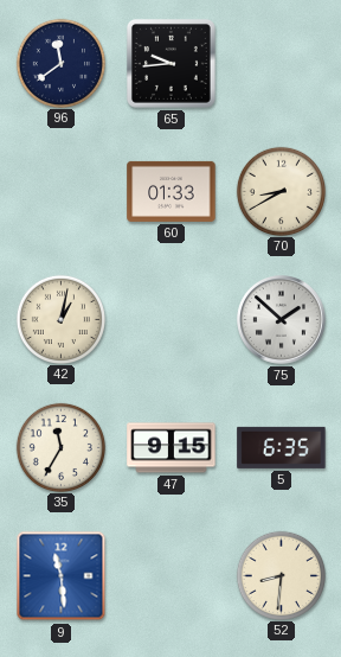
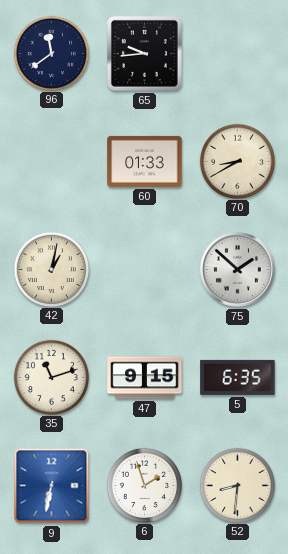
35: 11:35 -> 11:12
9: 11:29 -> 6:32
6: none -> 1:57
